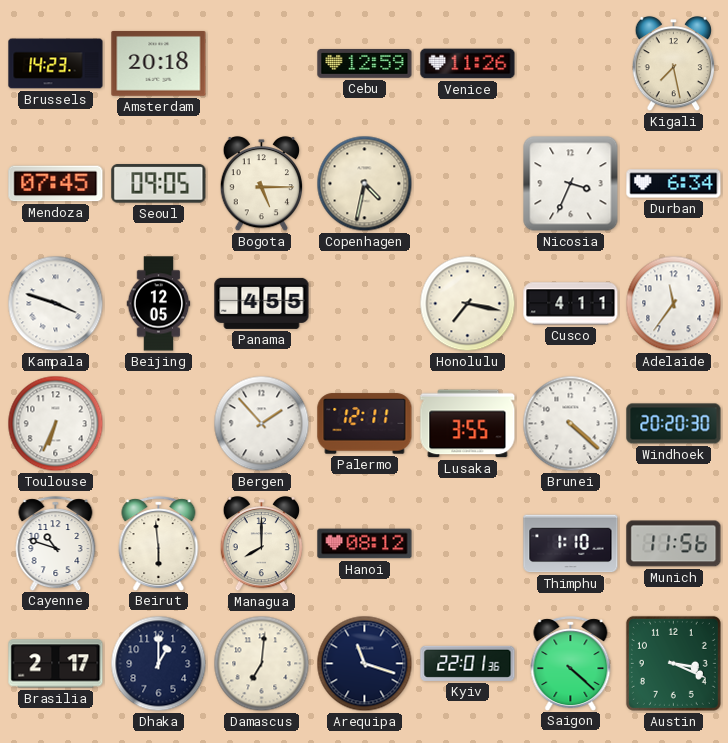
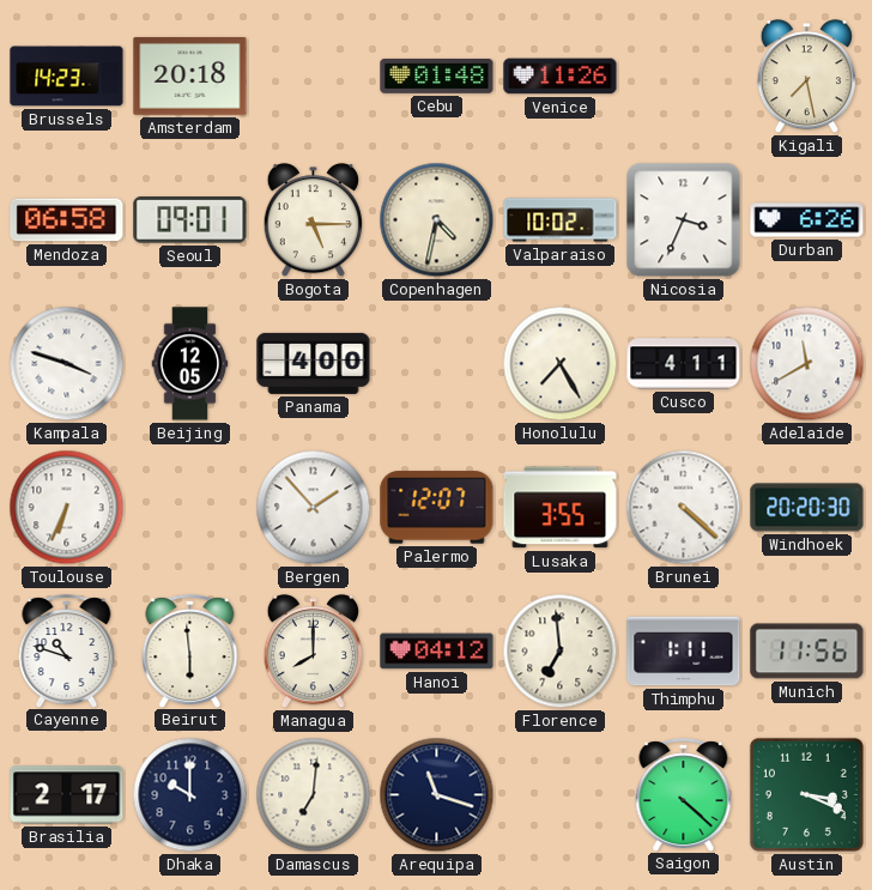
Cebu: 12:59 -> 01:48
Mendoza: 07:45 -> 06:58
Seoul: 09:05 -> 09:01
Valparaiso: none -> 10:02
Durban: 6:34 -> 6:26
Panama: 4:55 -> 4:00
Honolulu: 7:17 -> 7:25
Adelaide: 11:36 -> 11:40
Palermo: 12:11 -> 12:07
Hanoi: 08:12 -> 04:12
Florence: none -> 6:59
Thimphu: 1:10 -> 1:11
Dhaka: 1:00 -> 10:00
Kyiv: 22:01 -> none
